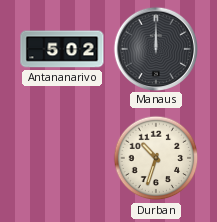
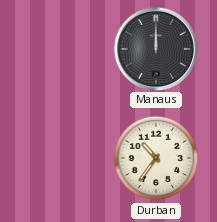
Antananarivo: 5:02 -> none
Durban: 10:33 -> 10:36
